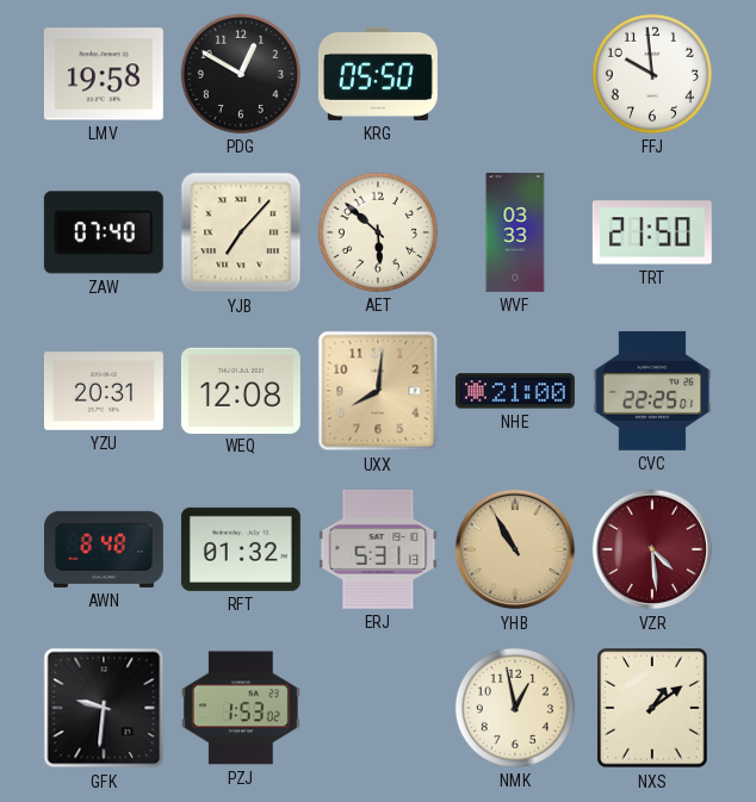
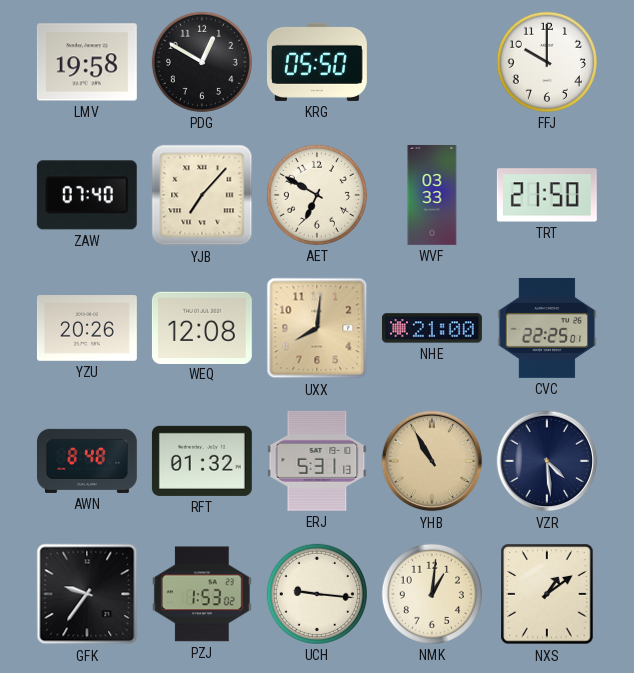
FFJ: 9:59 -> 10:00
AET: 5:52 -> 6:50
YZU: 20:31 -> 20:26
VZR dial: burgundy -> navy
GFK: 9:31 -> 9:36
UCH: none -> 9:16
NMK: 12:58 -> 1:01
